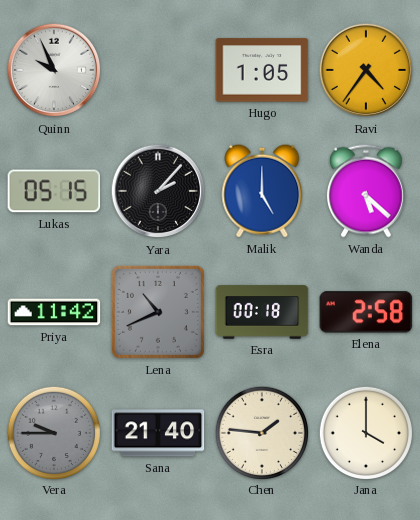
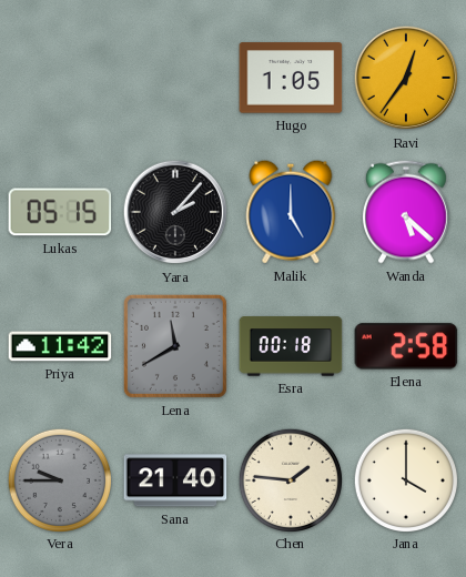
Quinn: 9:56 -> none
Ravi: 4:36 -> 12:36
Lena: 10:41 -> 11:40
